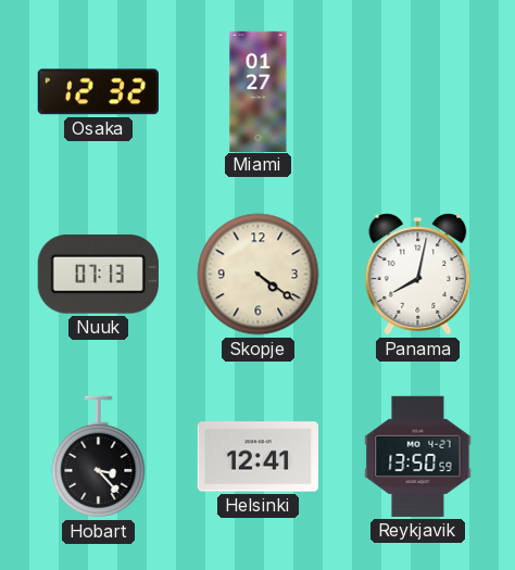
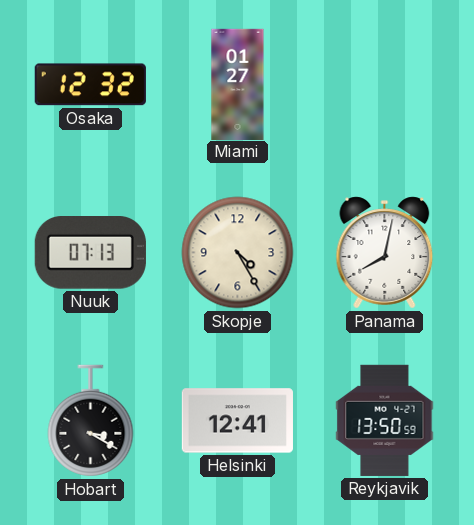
Skopje: 4:21 -> 4:25
Hobart: 3:23 -> 3:20
